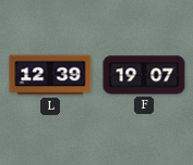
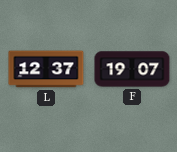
L: 12:39 -> 12:37
